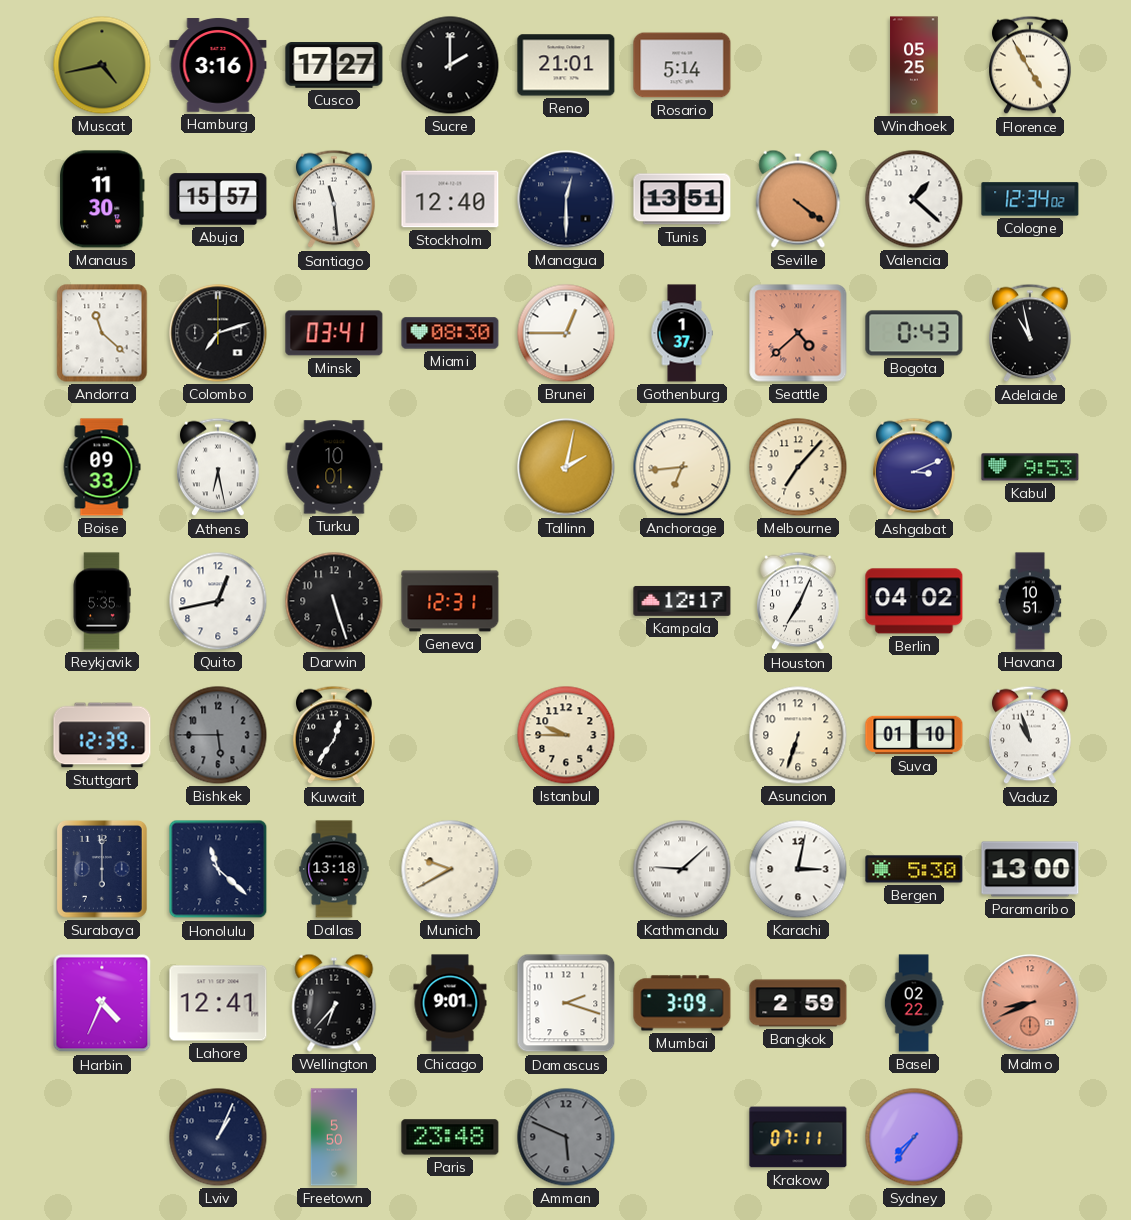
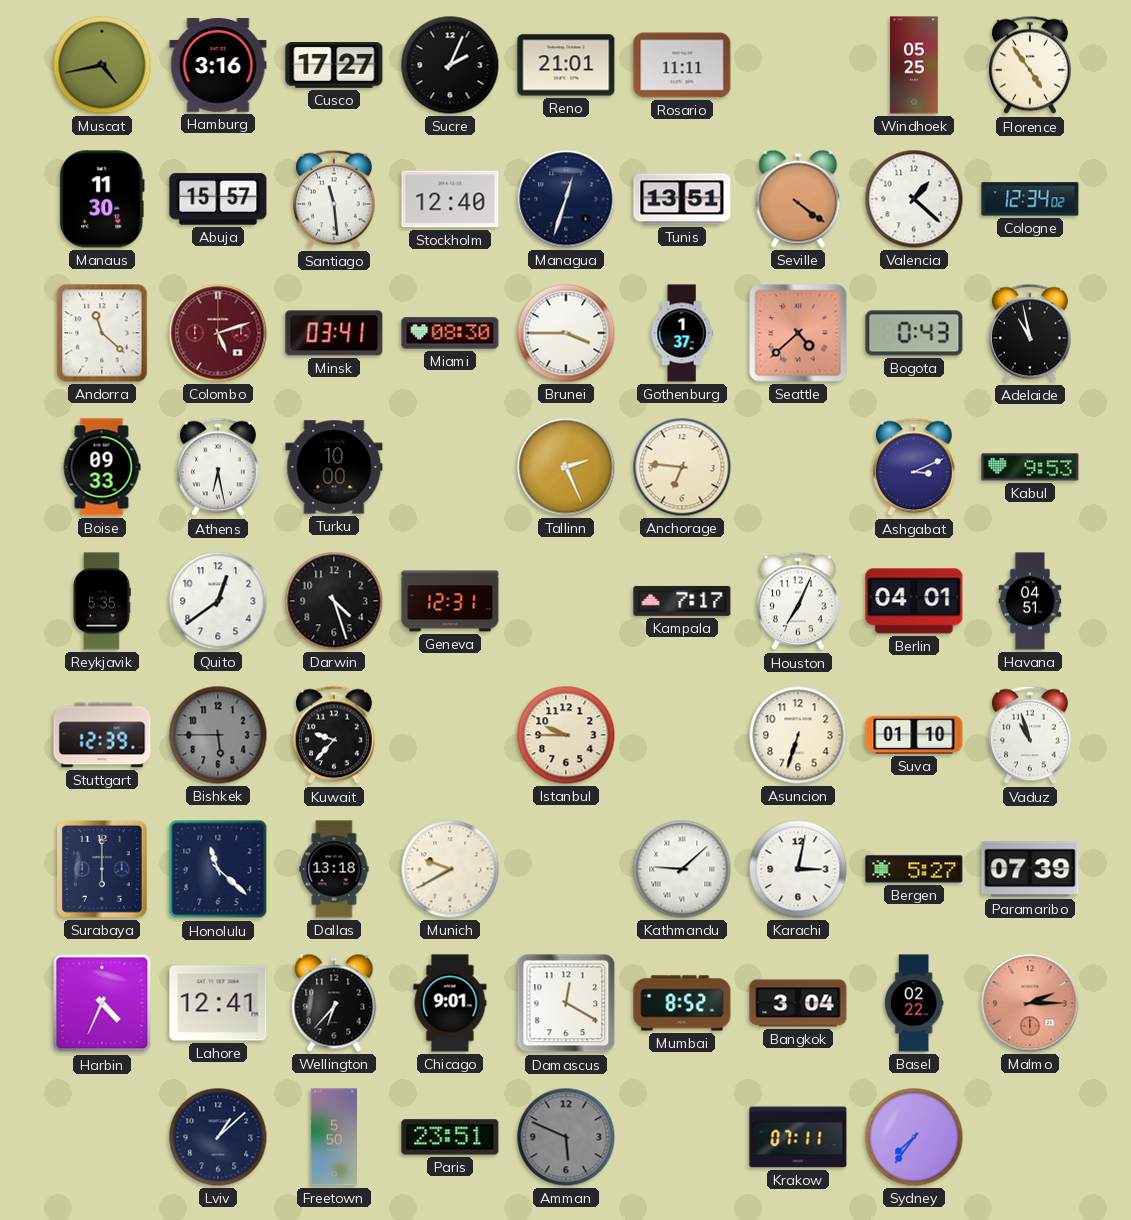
Sucre: 2:00 -> 2:04
Rosario: 5:14 -> 11:11
Florence: 4:55 -> 4:54
Managua: 12:30 -> 12:33
Colombo: 7:12 -> 5:12
Colombo dial: black -> burgundy
Brunei: 12:45 -> 3:45
Turku: 10:01 -> 10:00
Tallinn: 2:02 -> 2:26
Anchorage: 6:44 -> 6:46
Melbourne: 7:07 -> none
Quito: 12:43 -> 12:39
Darwin: 5:27 -> 4:27
Kampala: 12:17 -> 7:17
Berlin: 04:02 -> 04:01
Havana: 10:51 -> 04:51
Kuwait: 12:36 -> 9:37
Bergen: 5:30 -> 5:27
Paramaribo: 13:00 -> 07:39
Damascus: 2:18 -> 12:20
Mumbai: 3:09 -> 8:52
Bangkok: 2:59 -> 3:04
Malmo: 8:41 -> 2:15
Lviv: 1:04 -> 1:08
Paris: 23:48 -> 23:51
